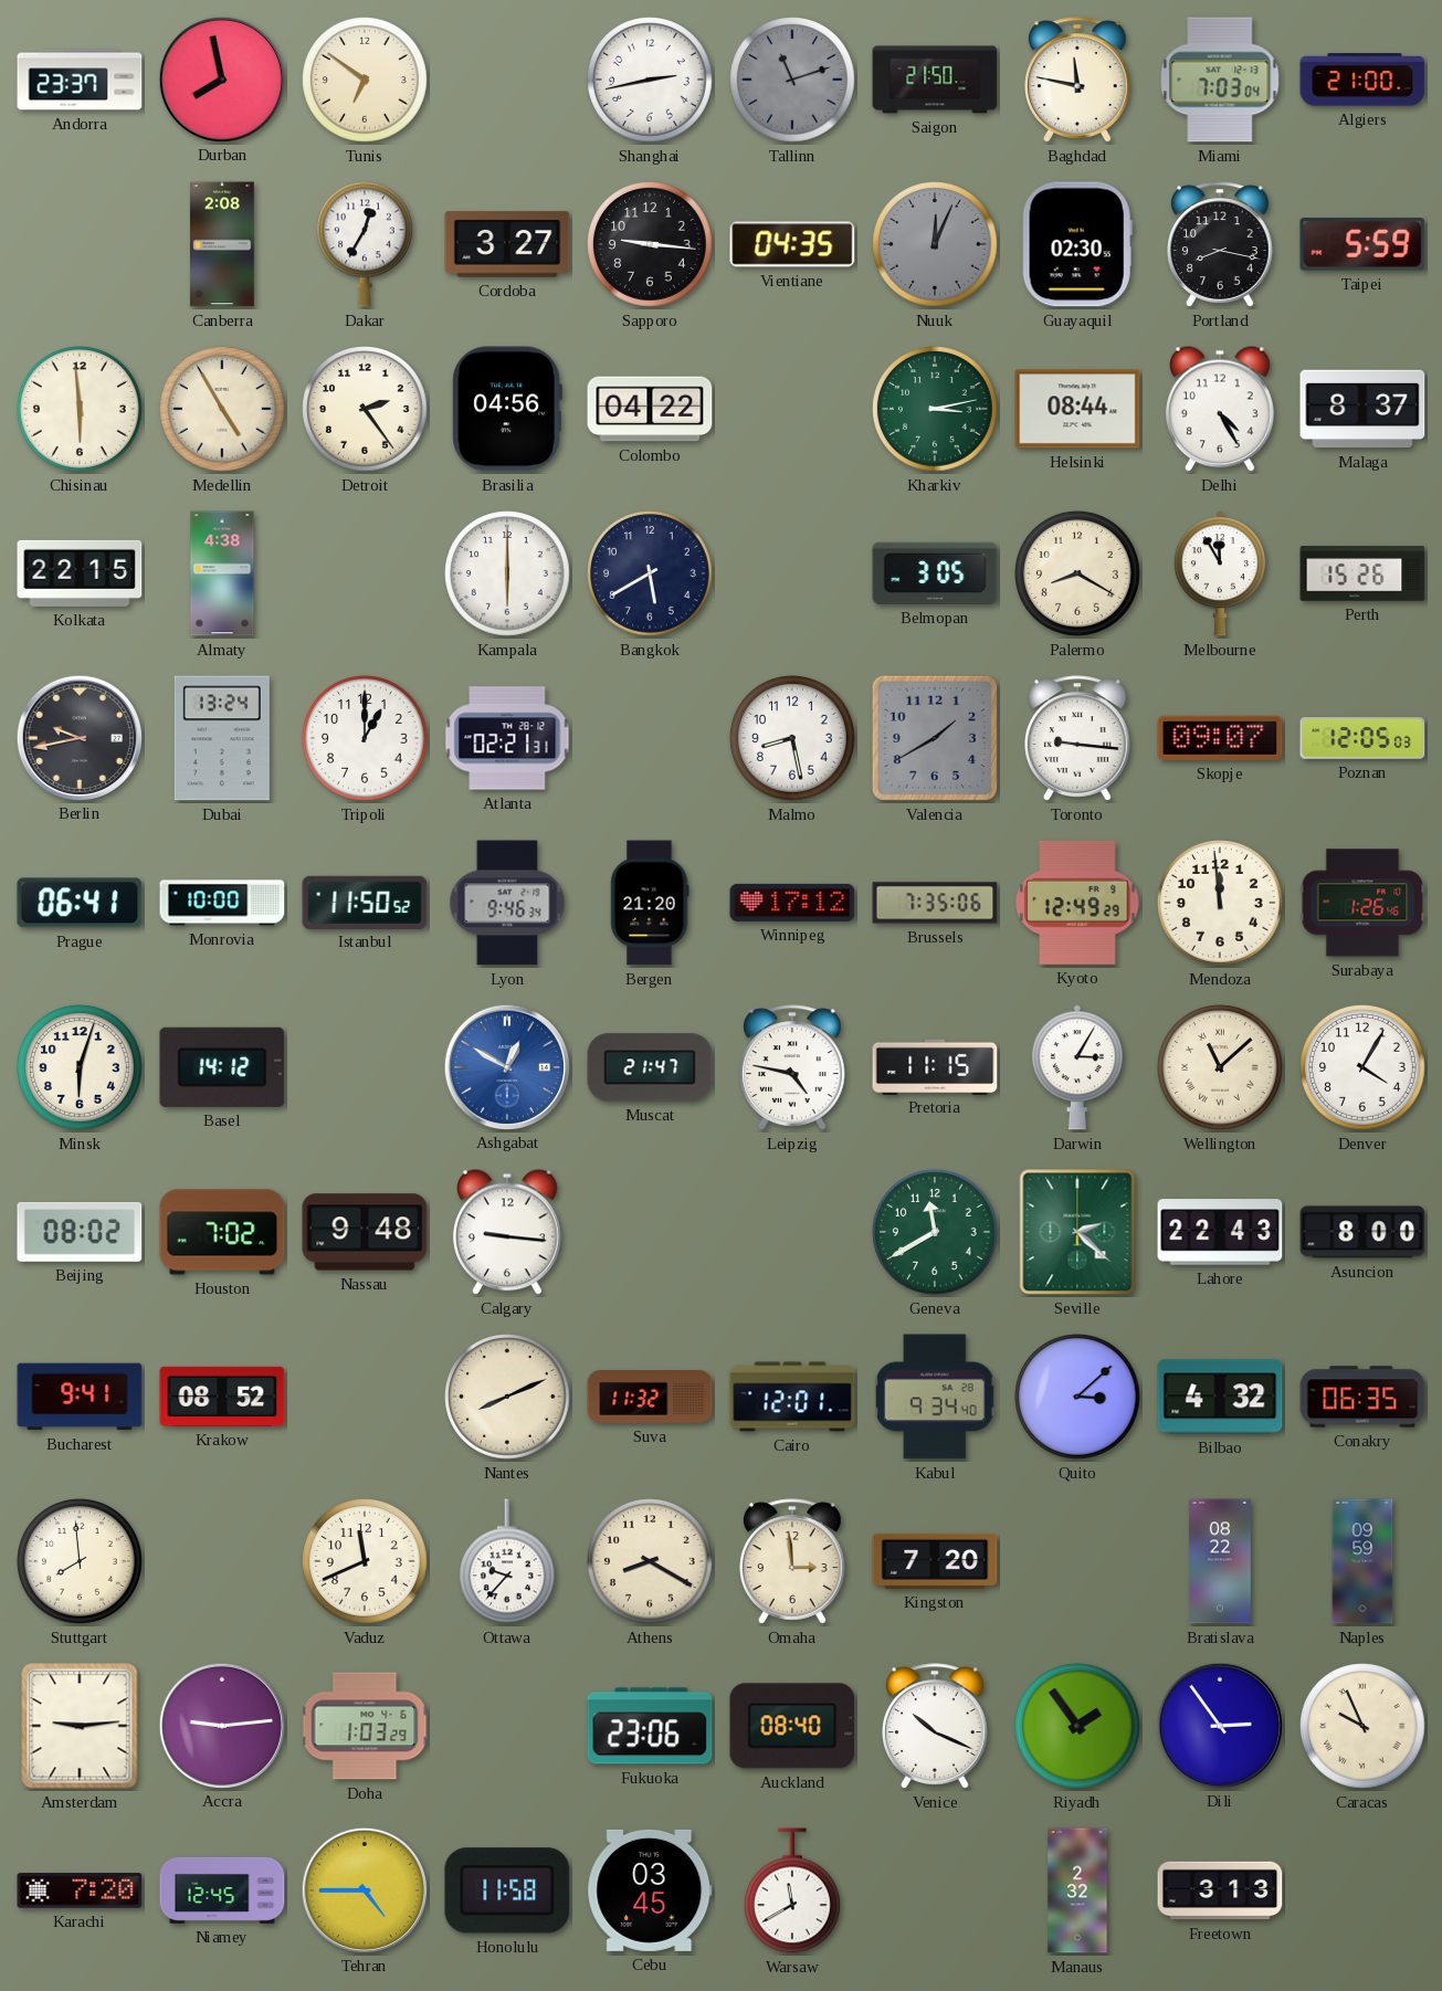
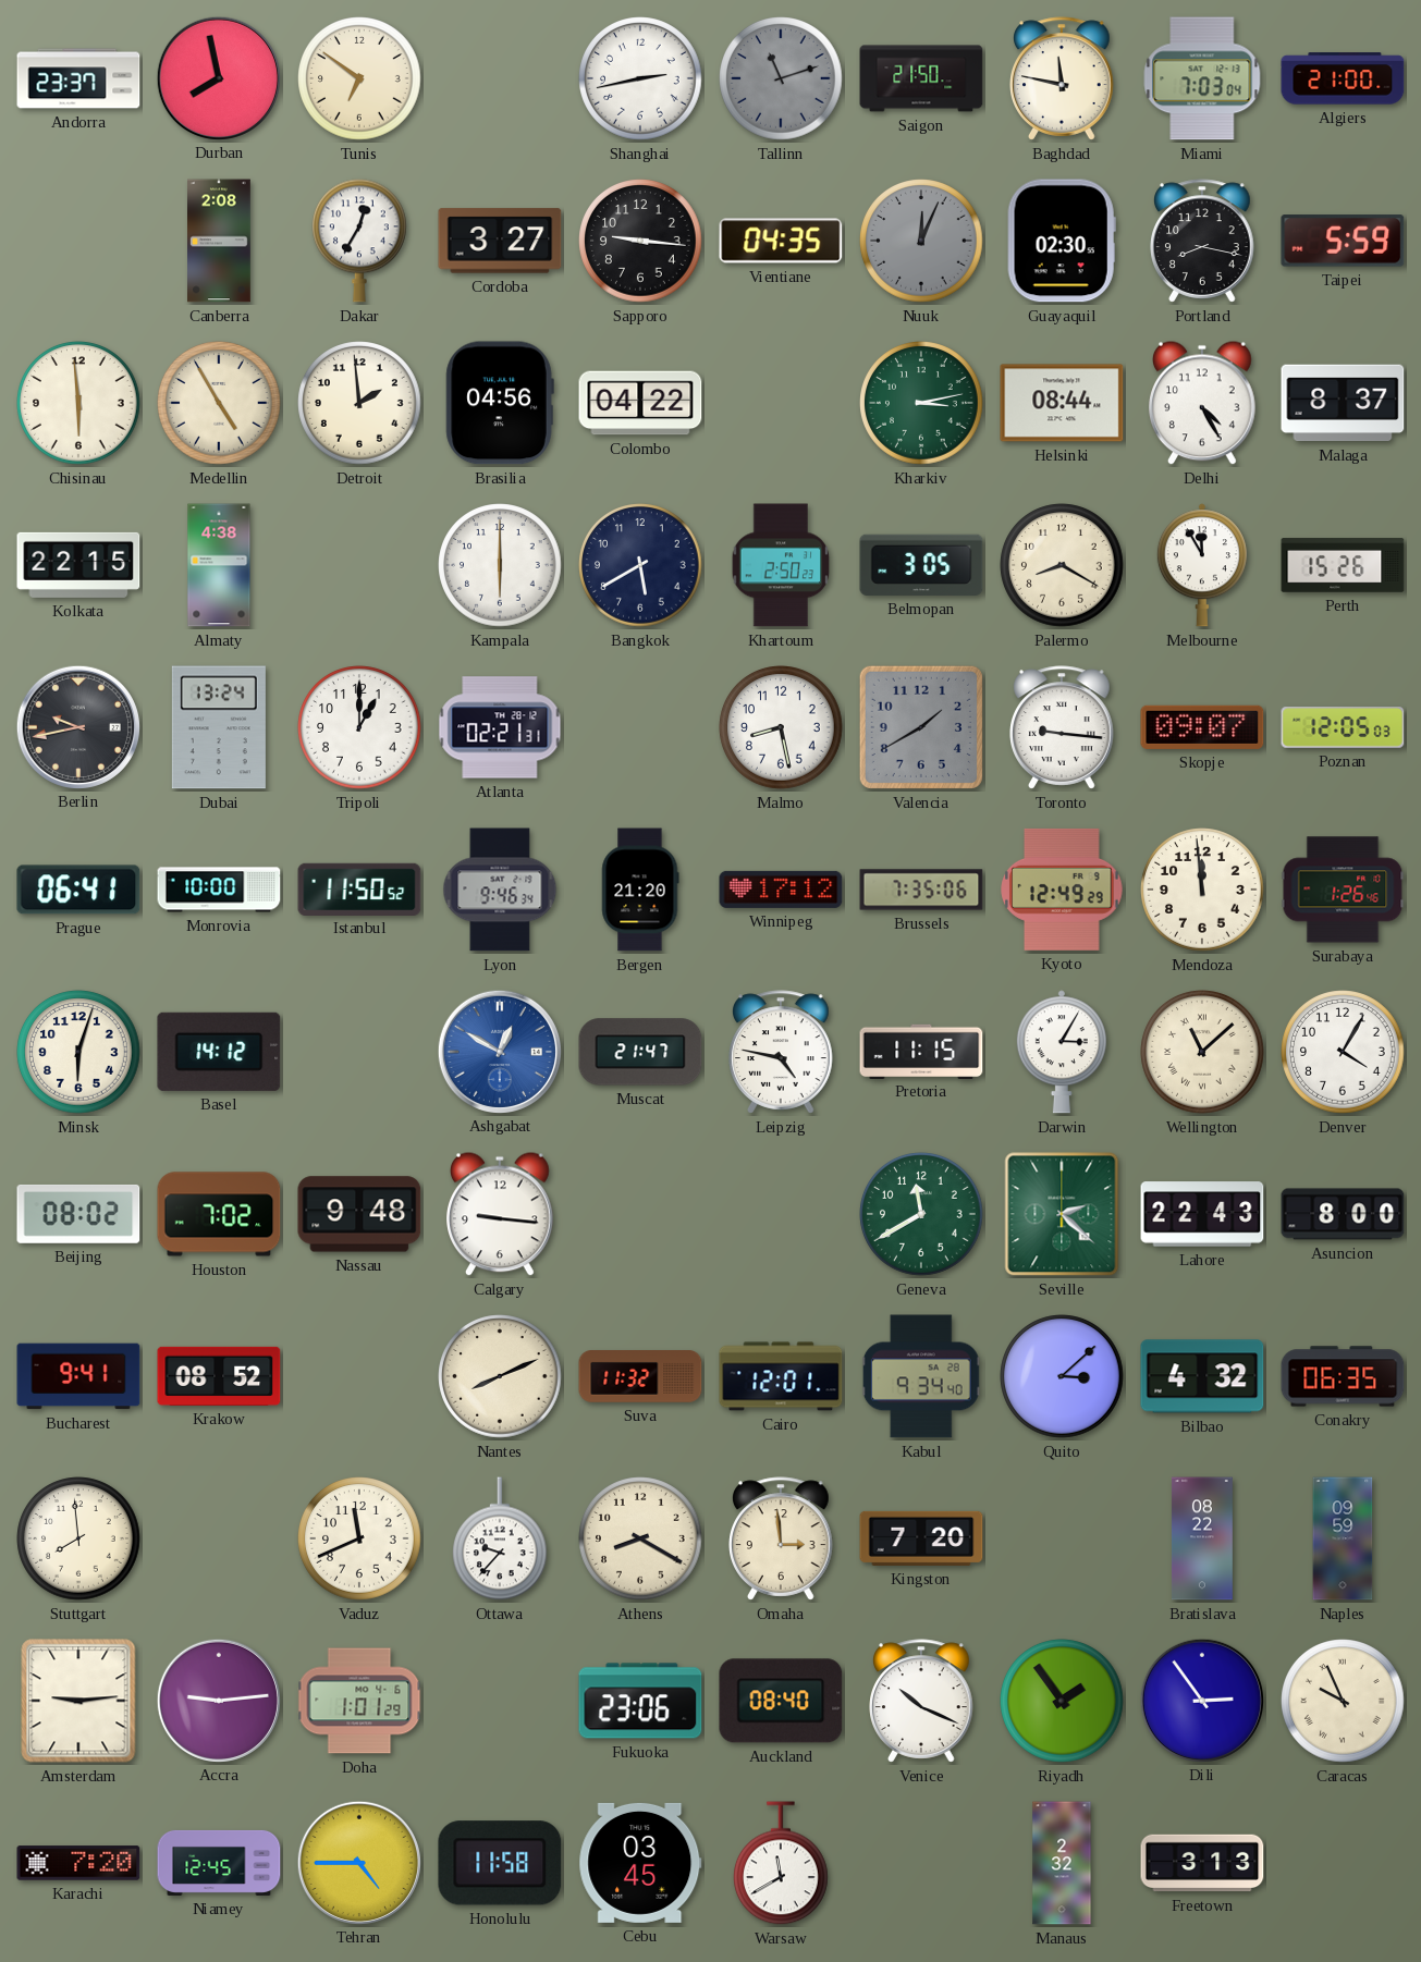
Detroit: 2:24 -> 1:59
Khartoum: none -> 2:50
Doha: 1:03 -> 1:01
